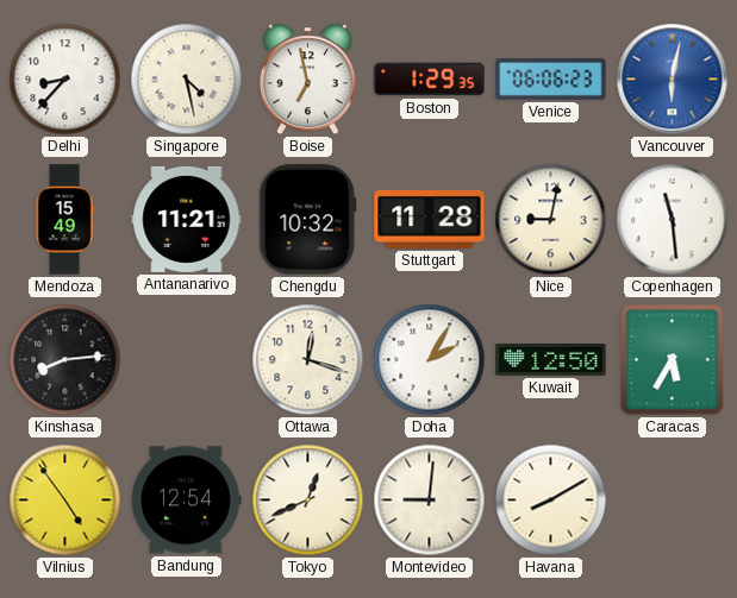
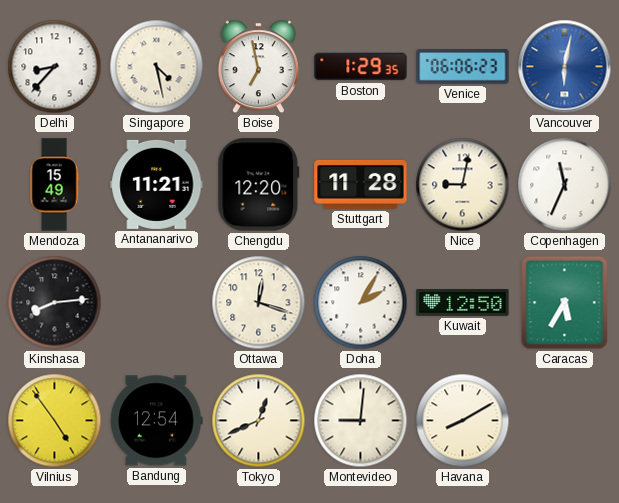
Chengdu: 10:32 -> 12:20
Copenhagen: 11:29 -> 11:34
